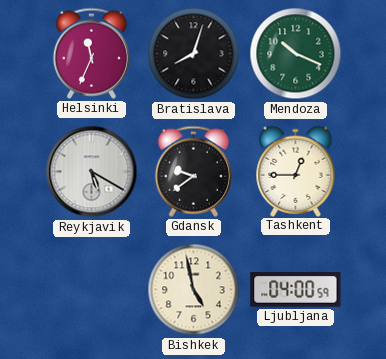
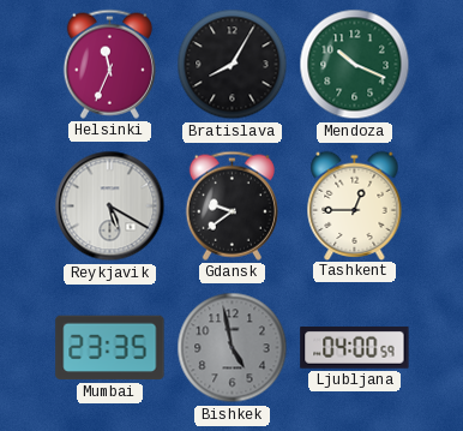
Bratislava: 8:03 -> 8:05
Mumbai: none -> 23:35
Bishkek dial: cream -> grey
